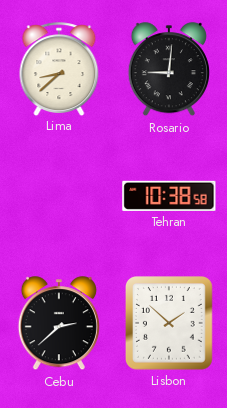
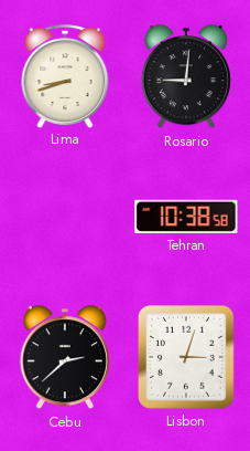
Lima: 8:38 -> 8:42
Lisbon: 1:52 -> 3:03
